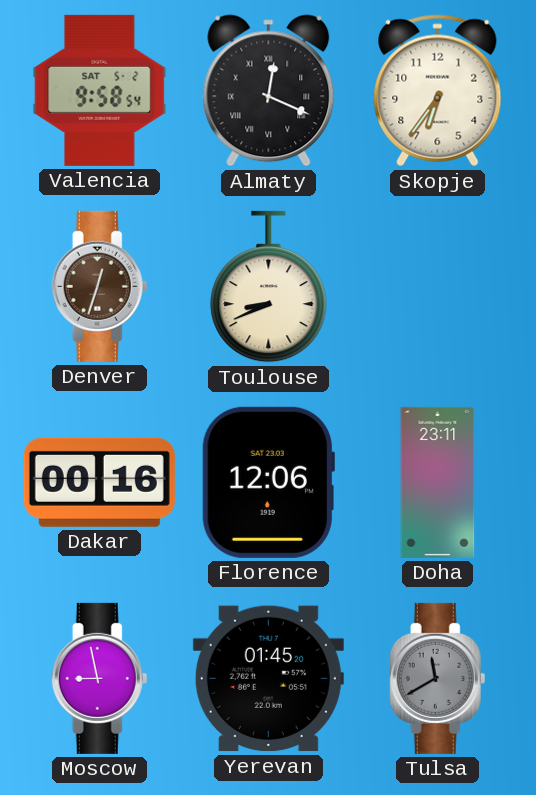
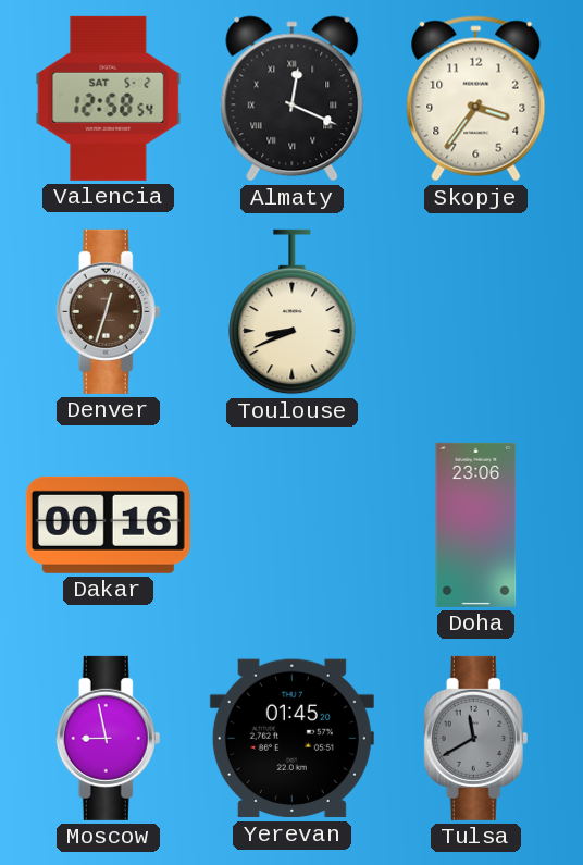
Valencia: 9:58 -> 12:58
Skopje: 6:36 -> 3:36
Florence: 12:06 -> none
Doha: 23:11 -> 23:06
